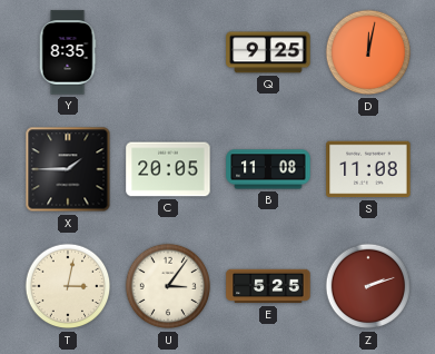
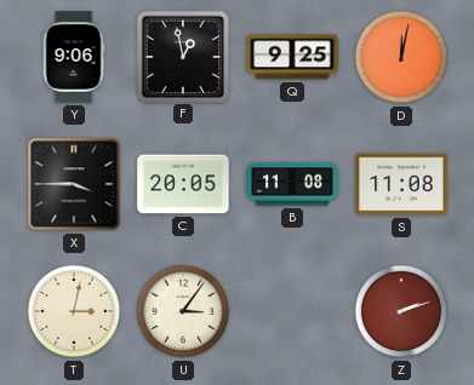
Y: 8:35 -> 9:06
F: none -> 12:58
X: 1:45 -> 3:45
E: 5:25 -> none
